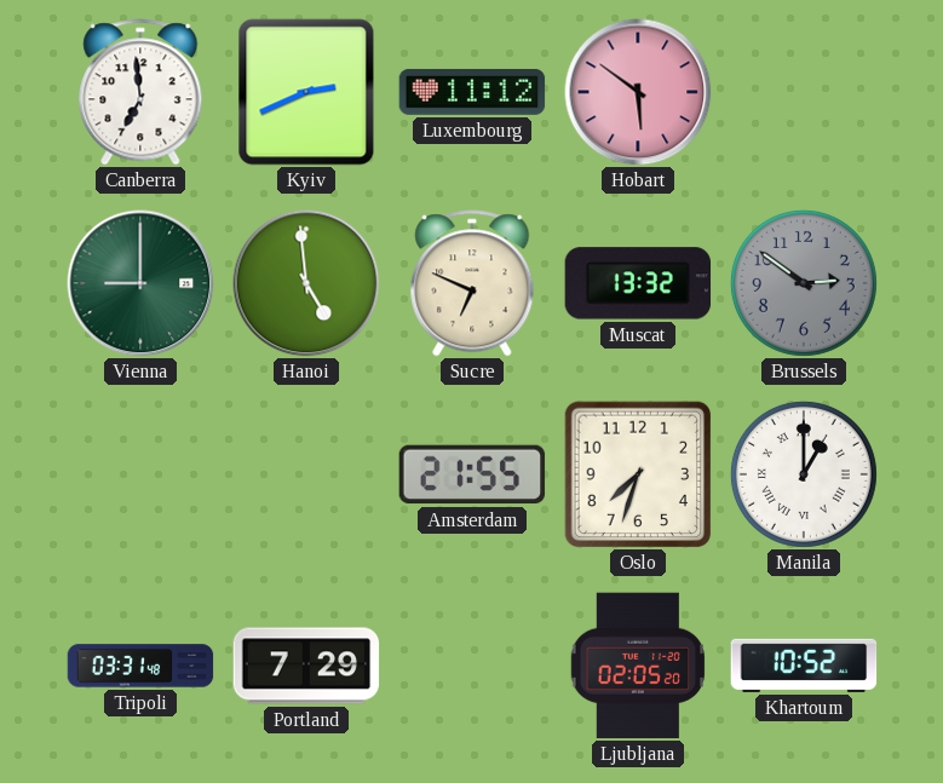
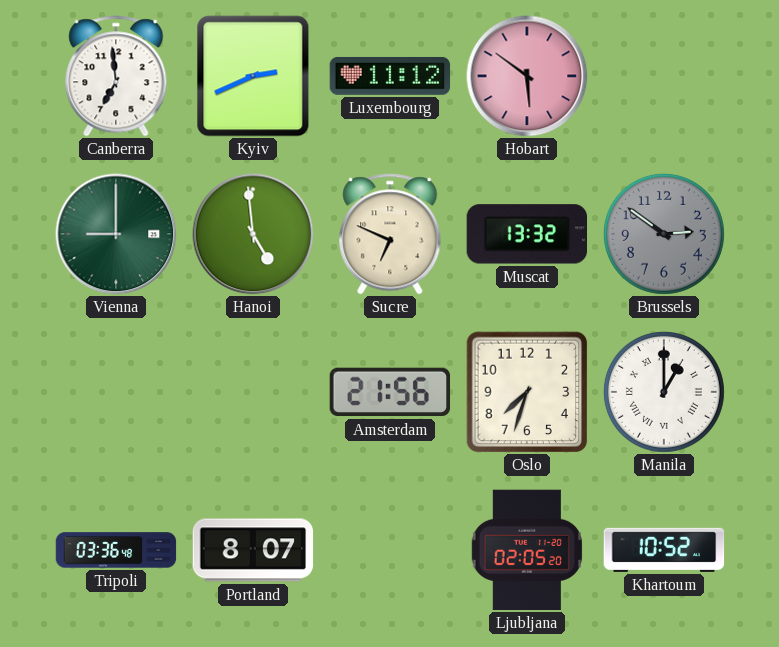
Amsterdam: 21:55 -> 21:56
Tripoli: 03:31 -> 03:36
Portland: 7:29 -> 8:07
